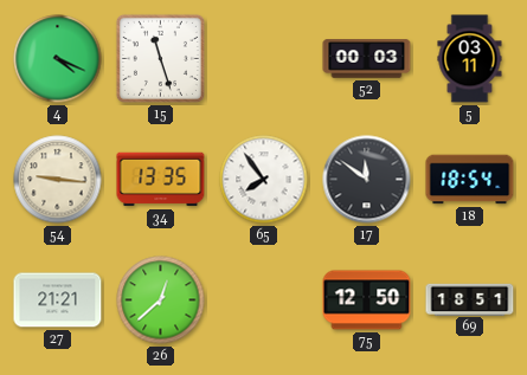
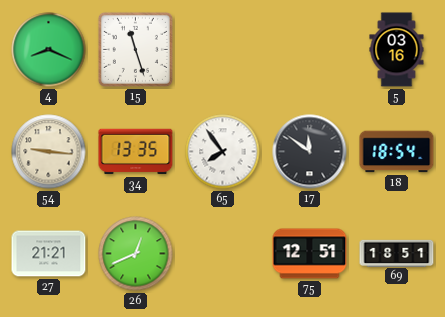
4: 4:19 -> 8:19
52: 00:03 -> none
5: 03:11 -> 03:16
26: 12:38 -> 12:41
75: 12:50 -> 12:51
